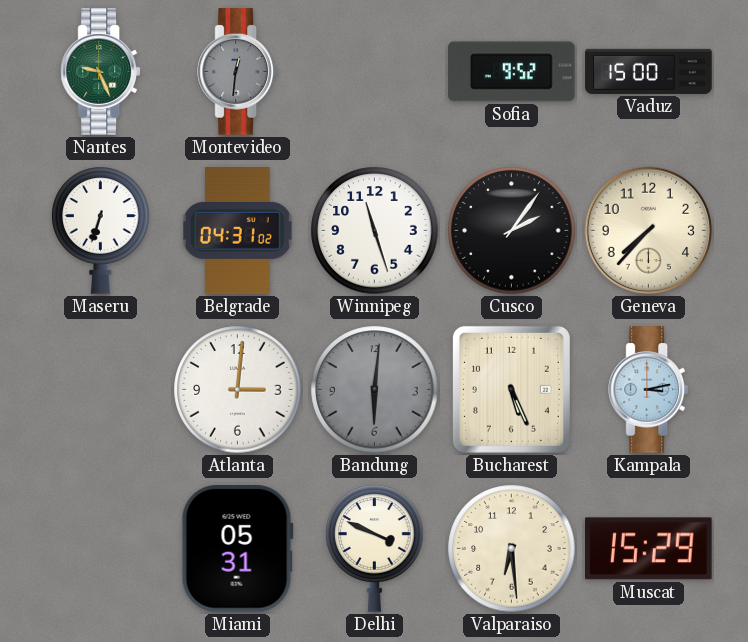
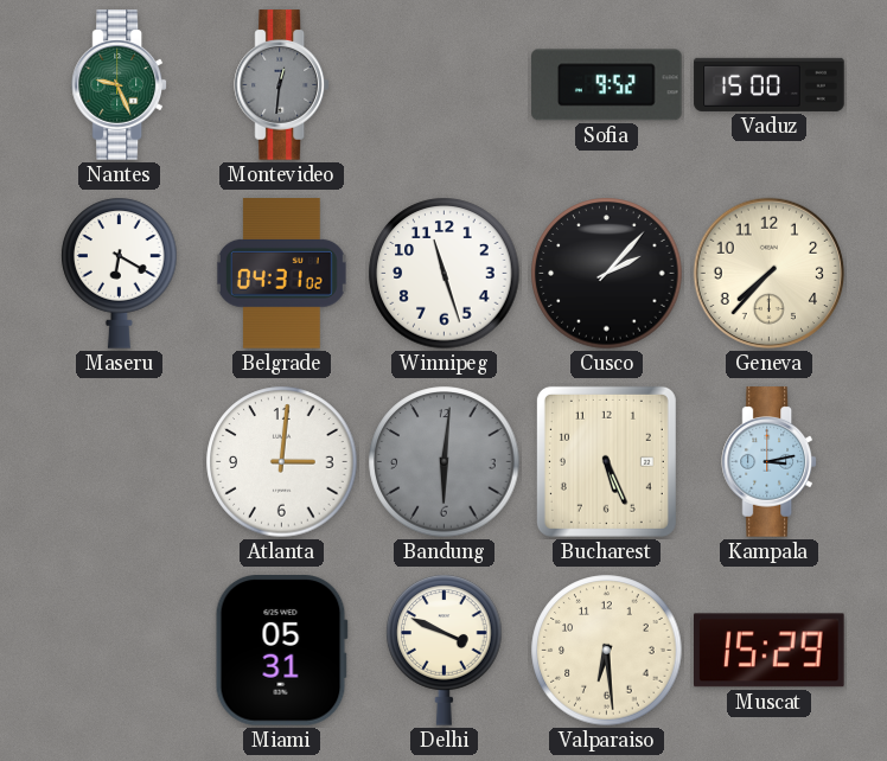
Maseru: 6:33 -> 6:20
Cusco: 2:06 -> 2:07
